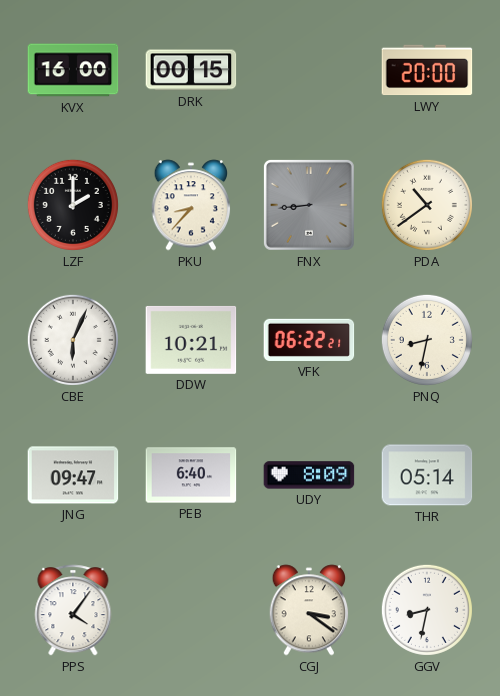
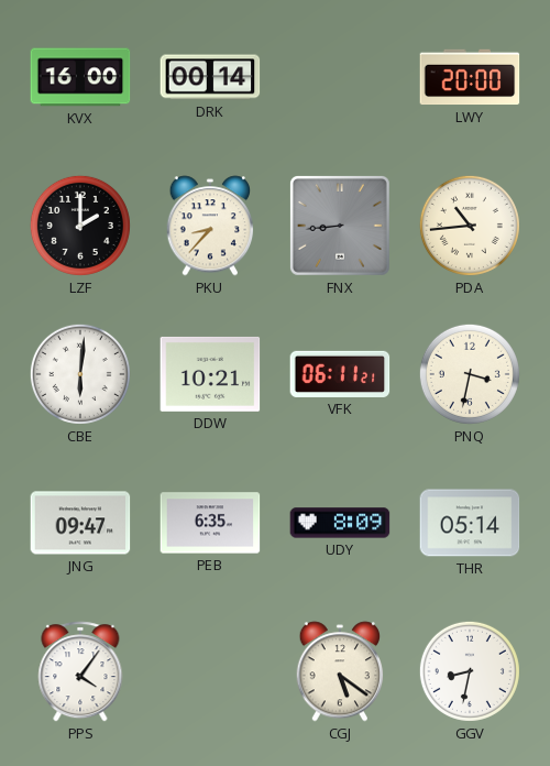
DRK: 00:15 -> 00:14
PDA: 10:39 -> 10:44
CBE: 6:04 -> 6:01
VFK: 06:22 -> 06:11
PNQ: 8:32 -> 3:32
PEB: 6:40 -> 6:35
CGJ: 3:21 -> 5:21
